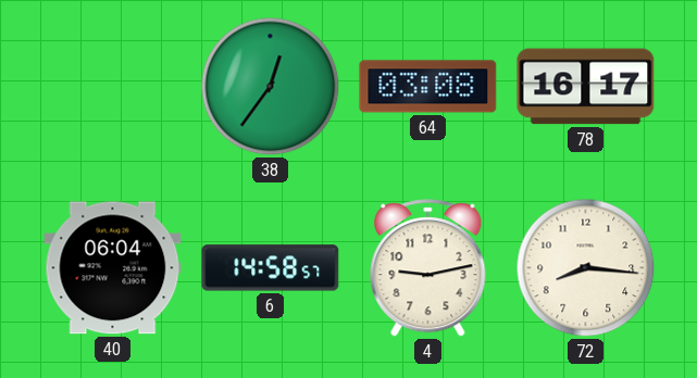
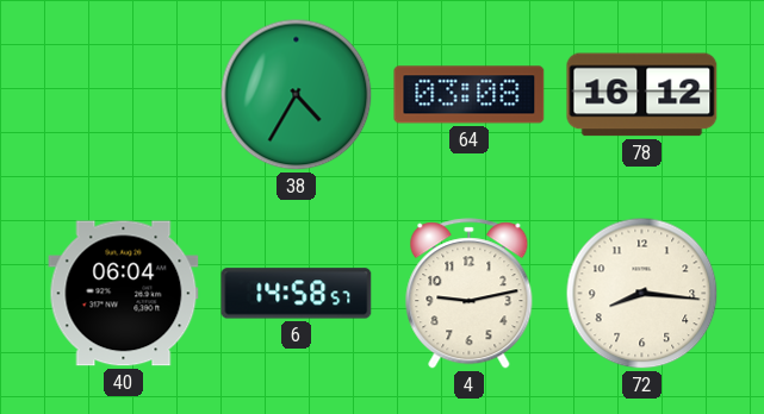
38: 12:36 -> 4:35
78: 16:17 -> 16:12
